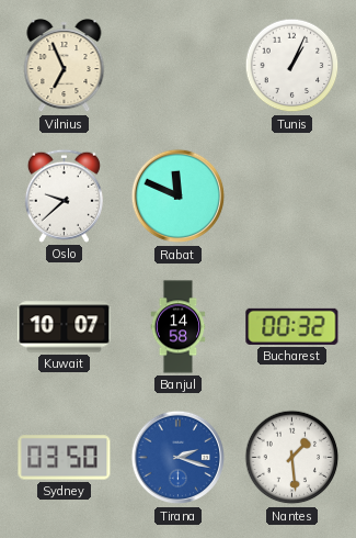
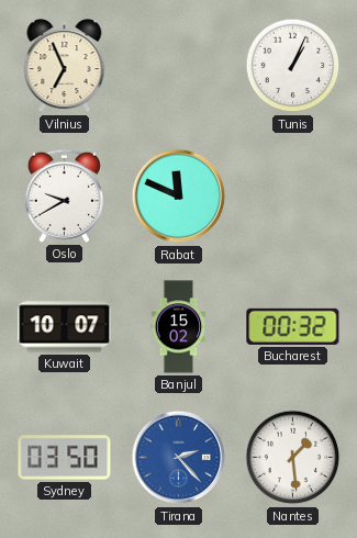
Oslo: 9:38 -> 9:40
Banjul: 14:58 -> 15:02
Tirana: 2:18 -> 2:23
